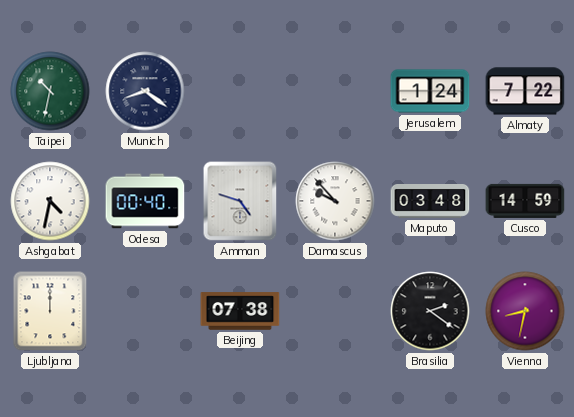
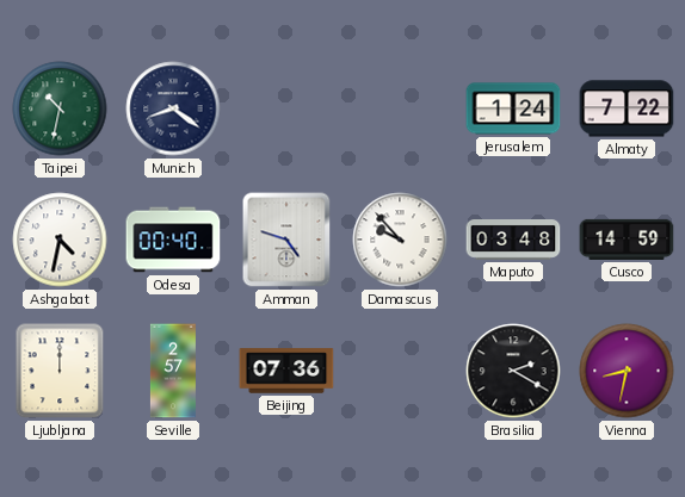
Seville: none -> 2:57
Beijing: 07:38 -> 07:36
Brasilia: 2:21 -> 2:20
